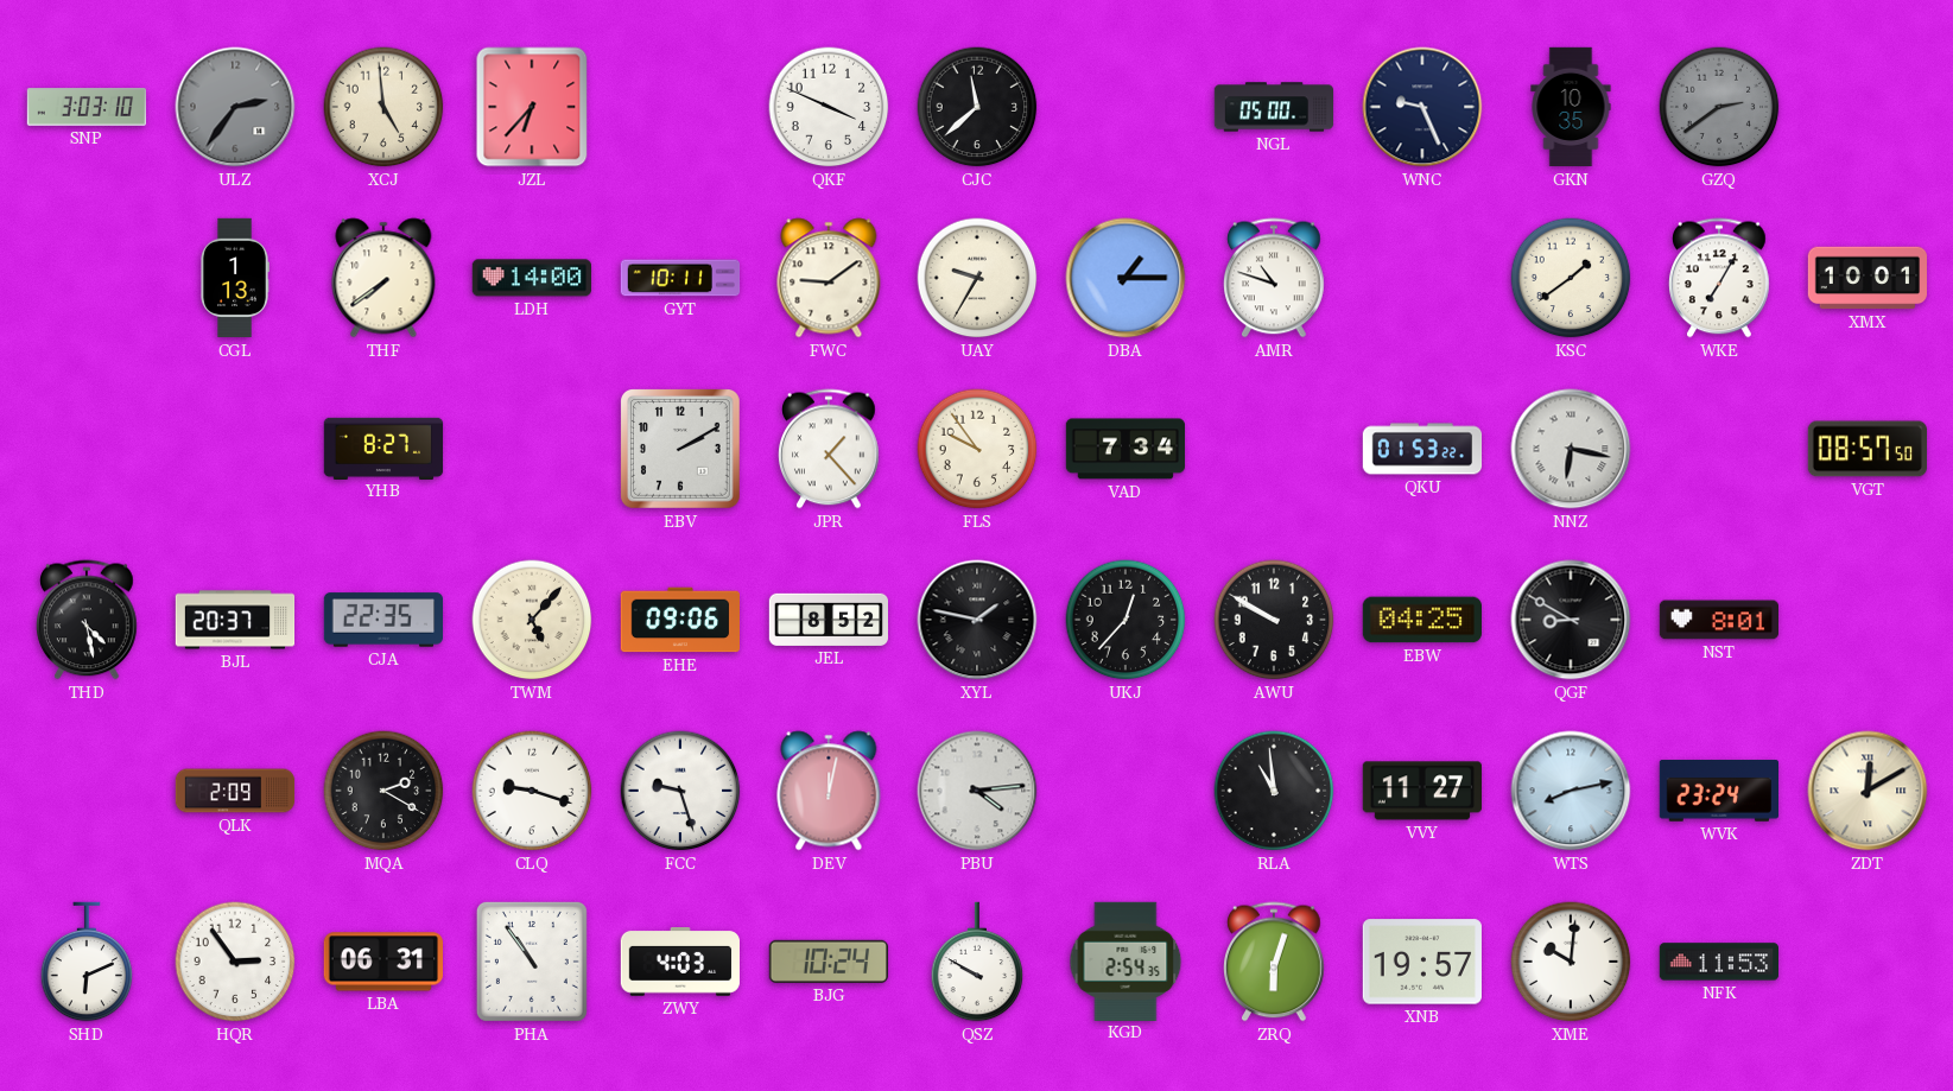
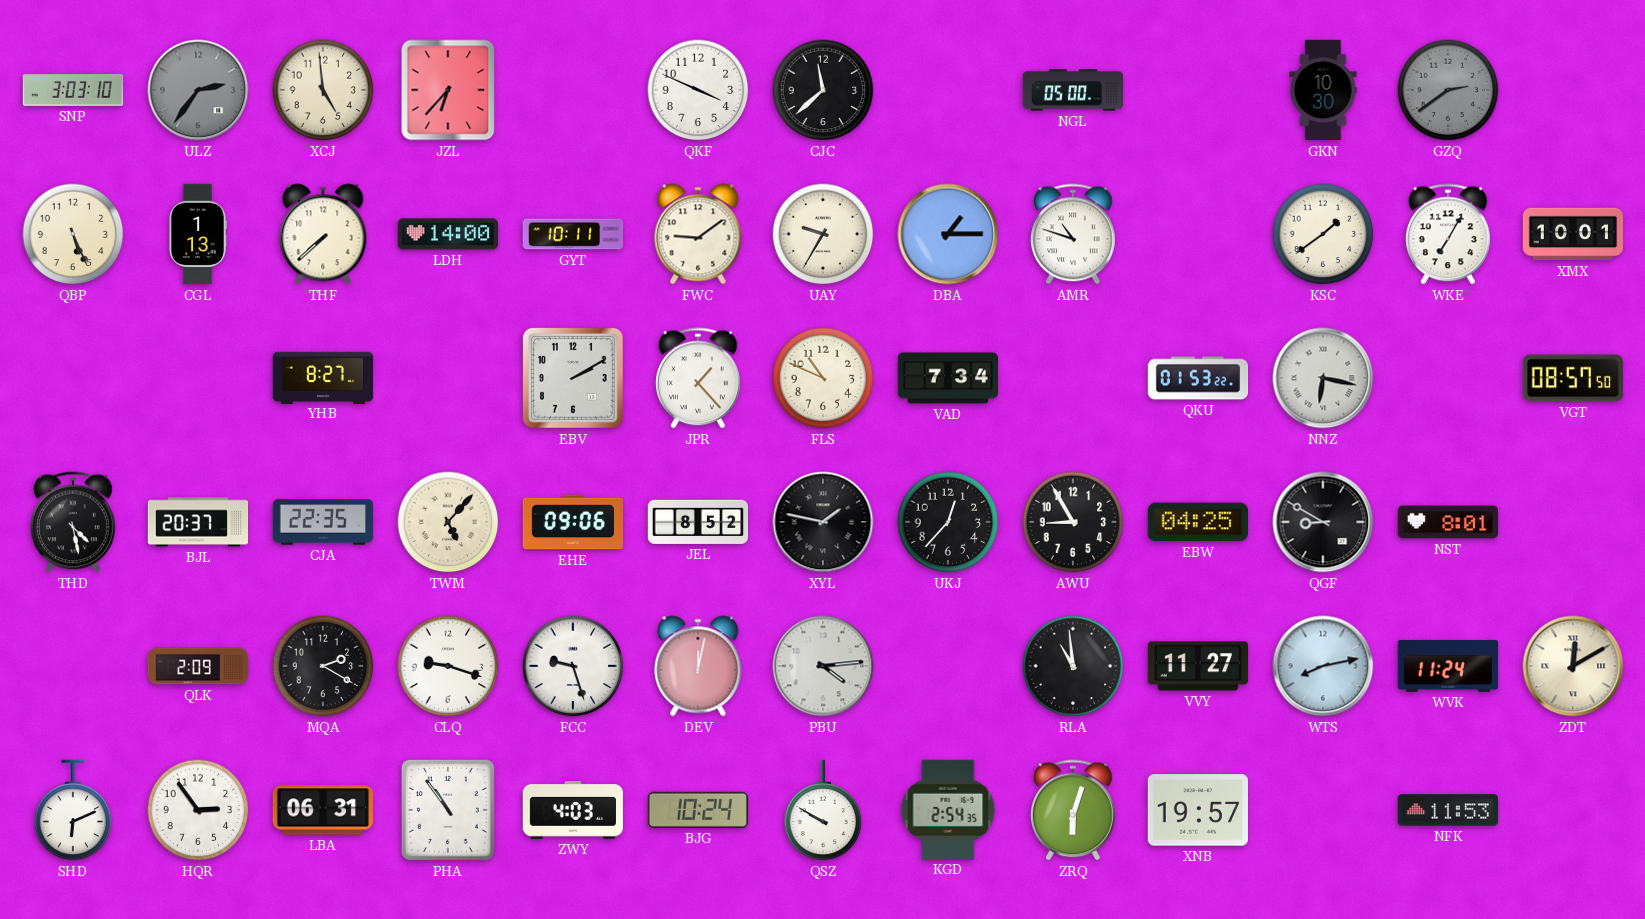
WNC: 9:26 -> none
GKN: 10:35 -> 10:30
QBP: none -> 5:26
THF: 7:39 -> 7:38
FLS: 9:54 -> 10:49
AWU: 9:50 -> 8:55
WVK: 23:24 -> 11:24
XME: 10:01 -> none
